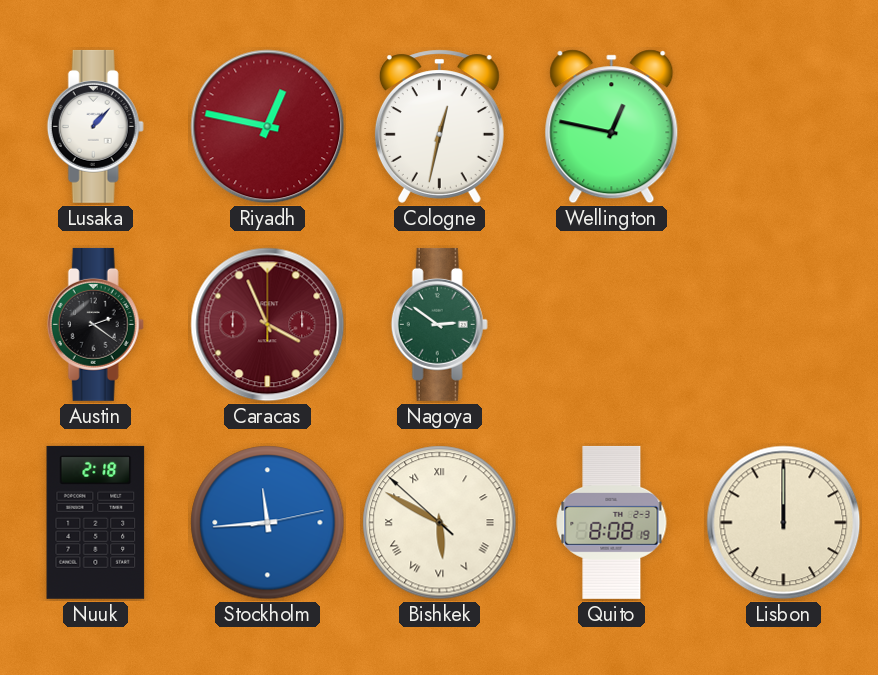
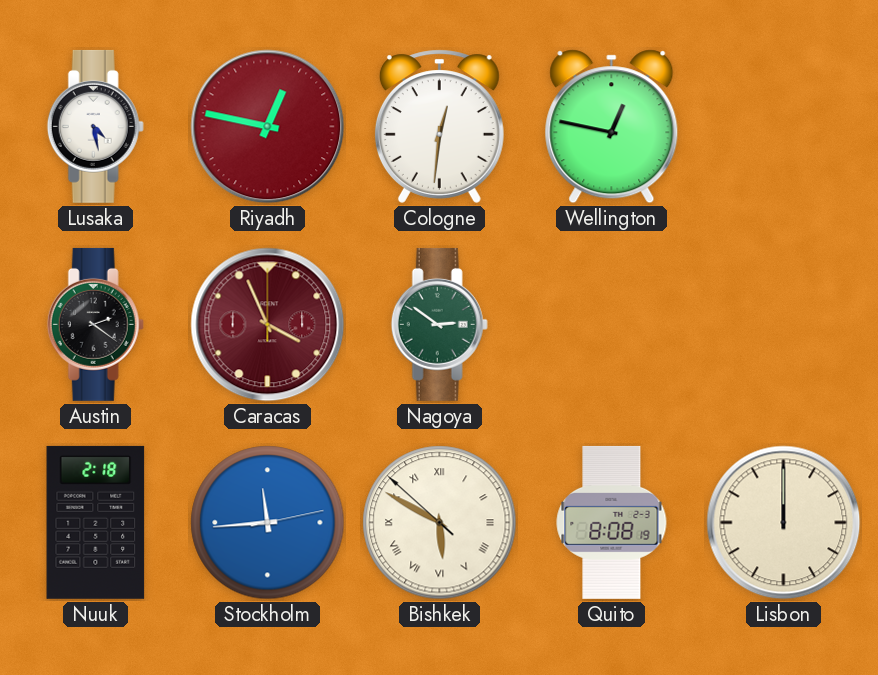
Lusaka: 1:07 -> 4:28
Cologne: 12:32 -> 12:31
